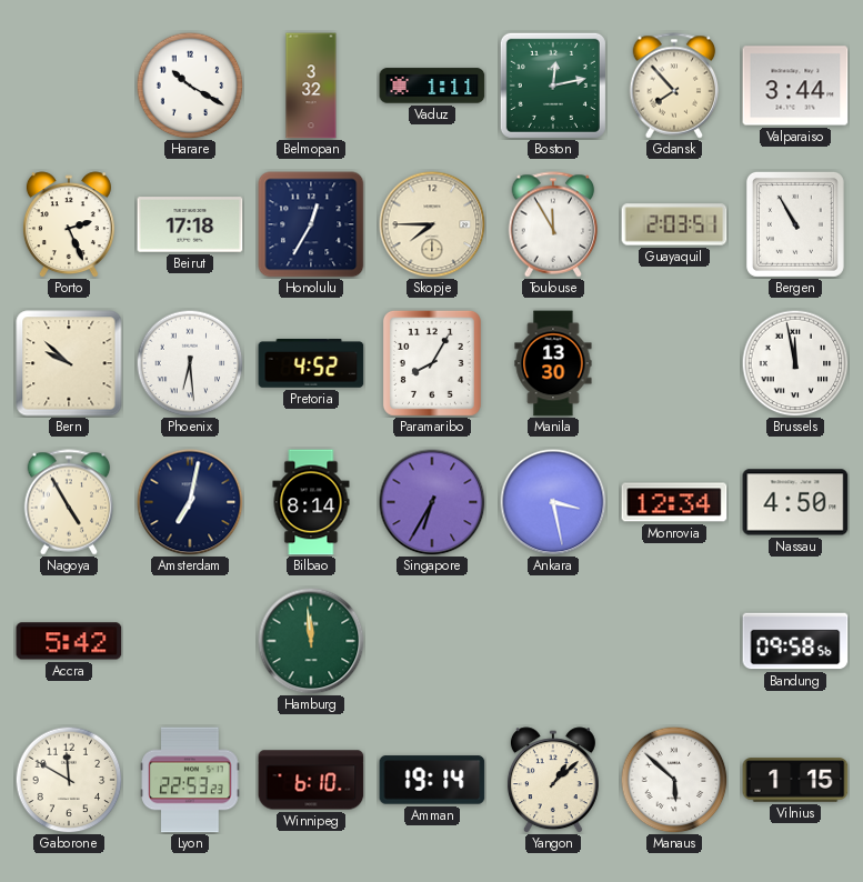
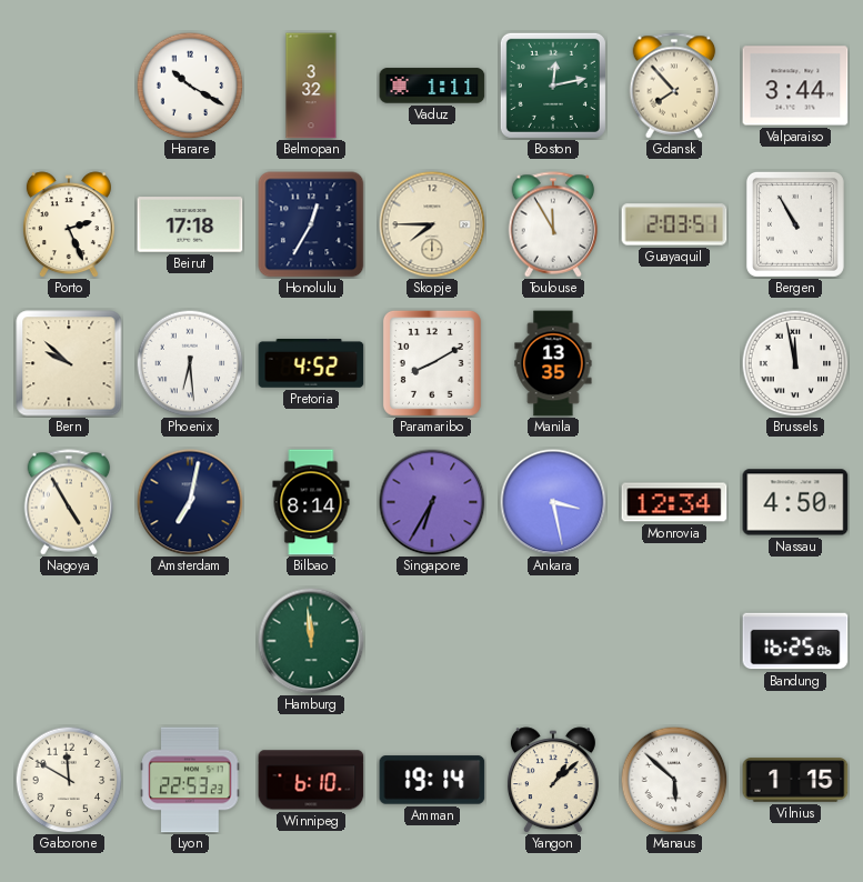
Paramaribo: 8:05 -> 8:10
Manila: 13:30 -> 13:35
Accra: 5:42 -> none
Bandung: 09:58 -> 16:25
